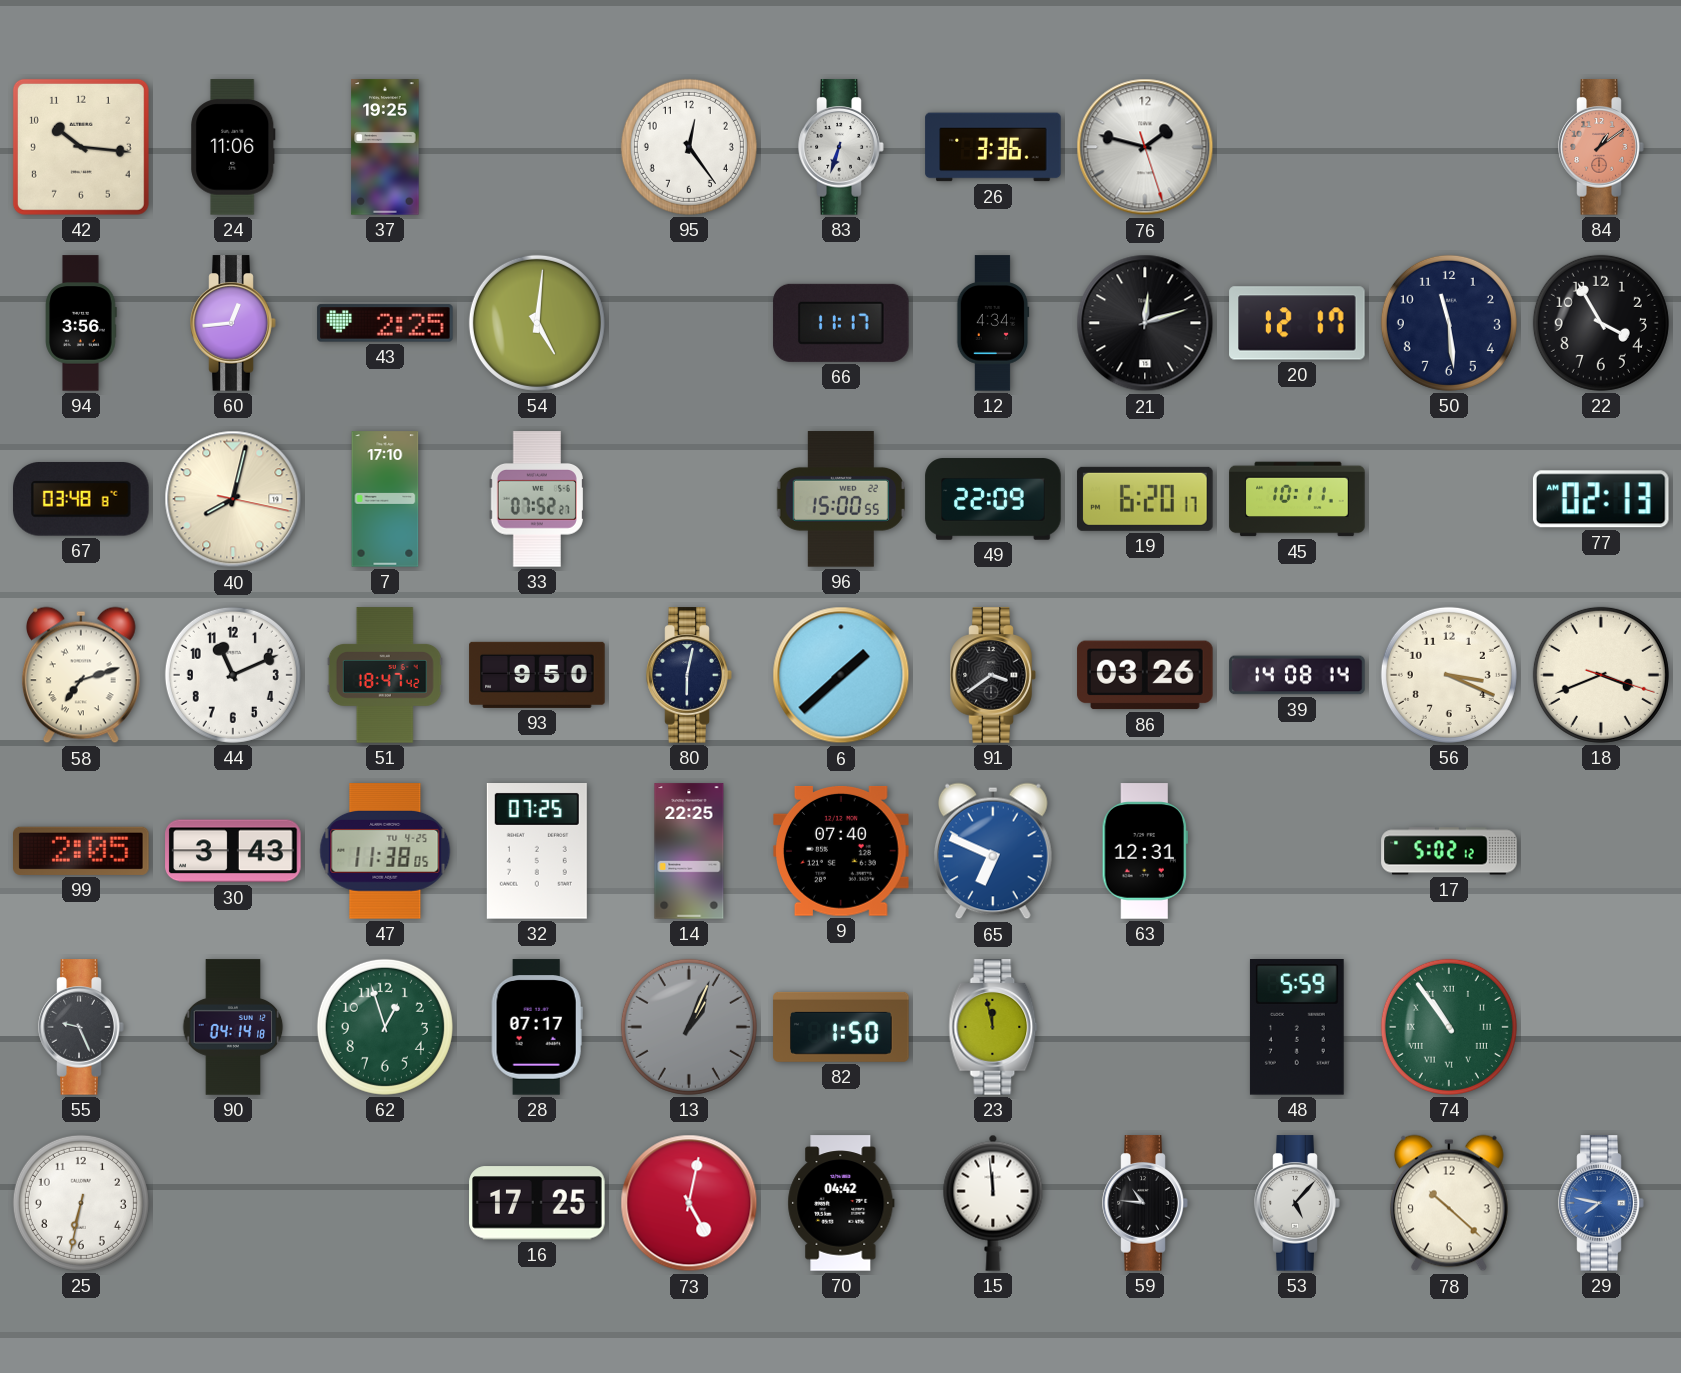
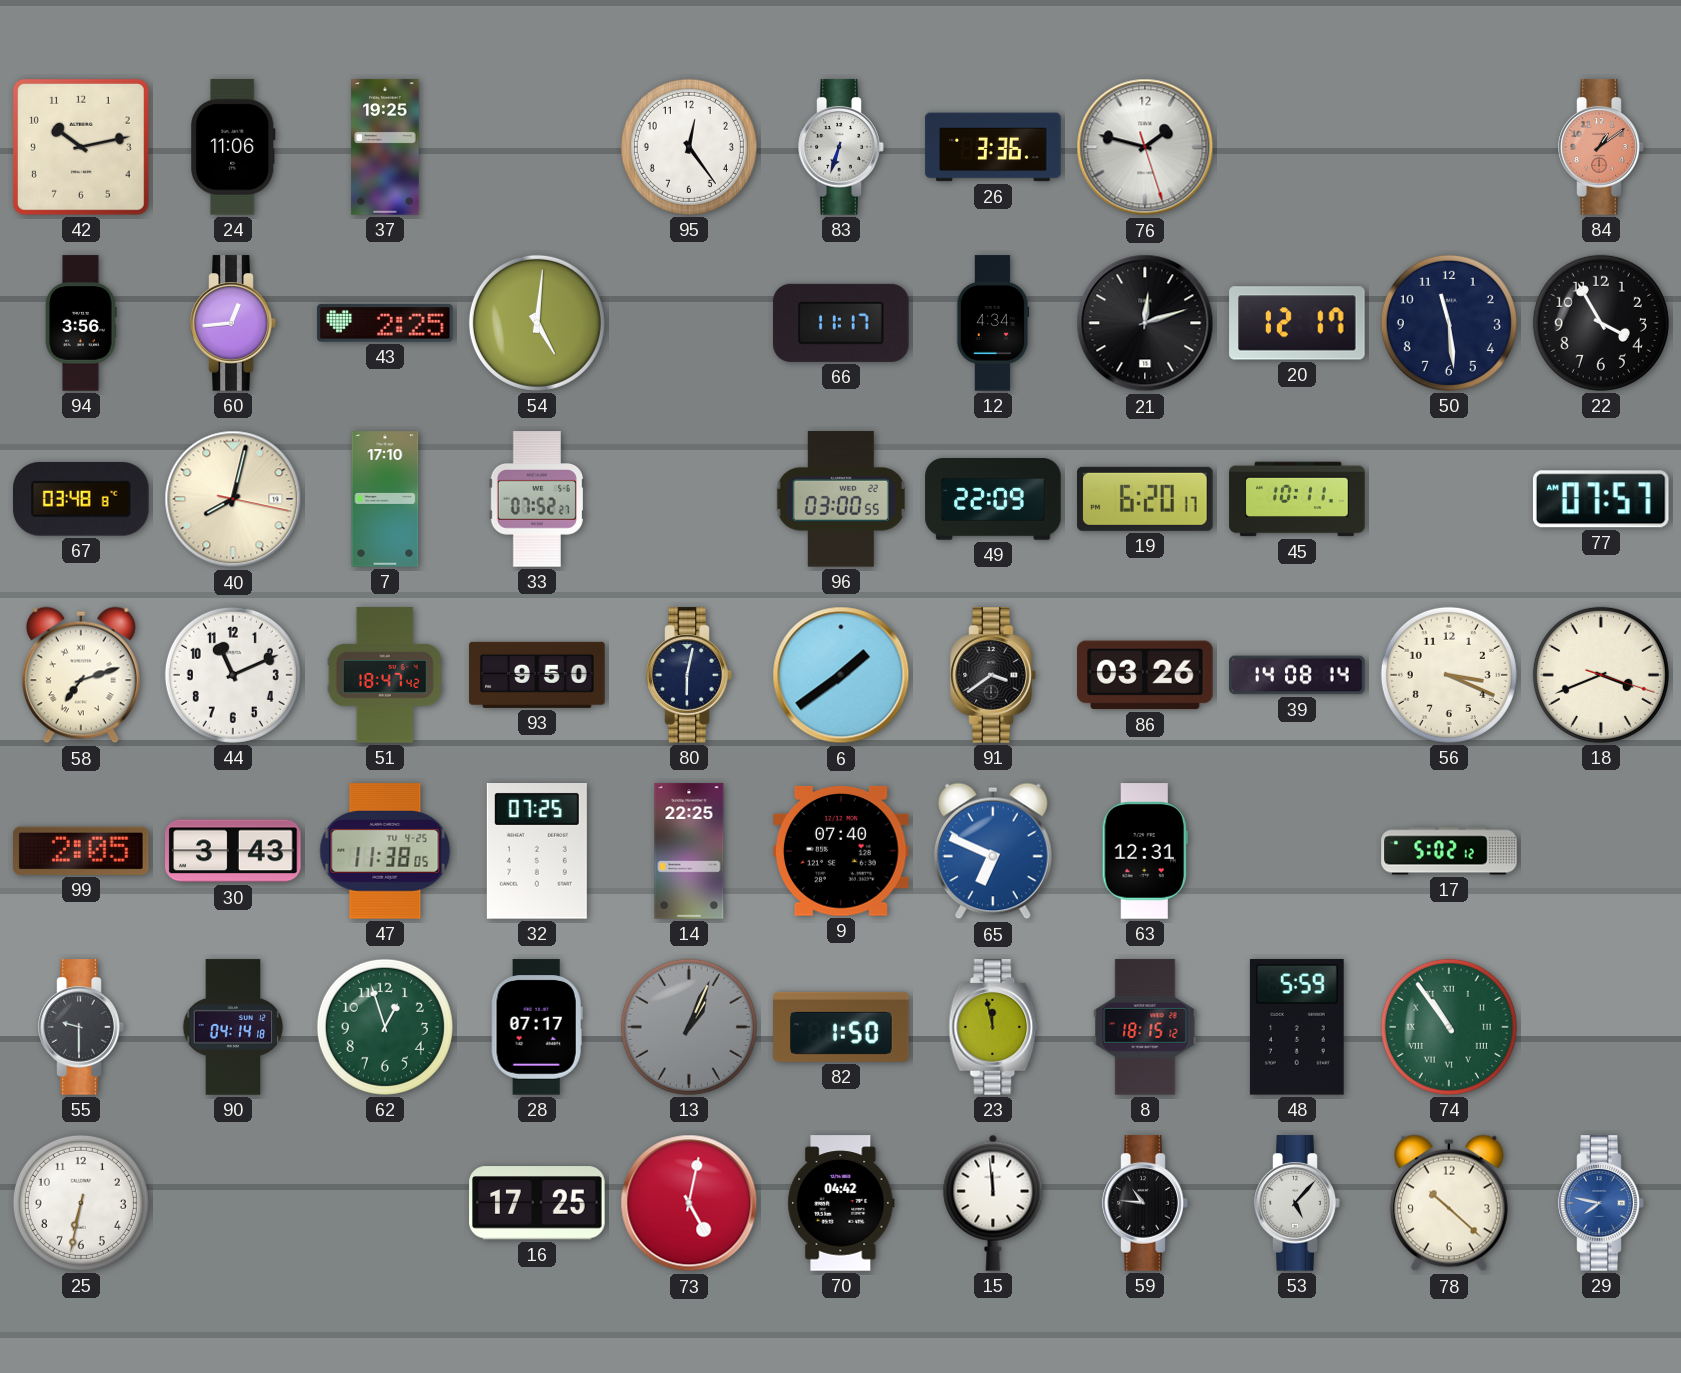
42: 10:16 -> 10:13
96: 15:00 -> 03:00
77: 02:13 -> 07:57
6: 1:38 -> 1:39
55: 9:26 -> 9:30
8: none -> 18:15
